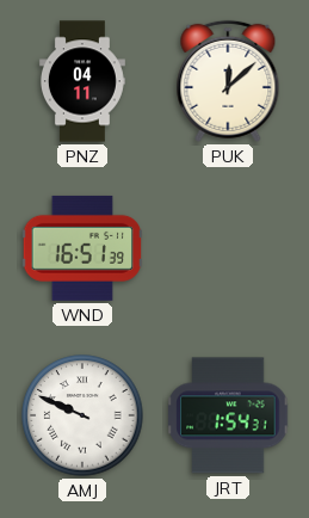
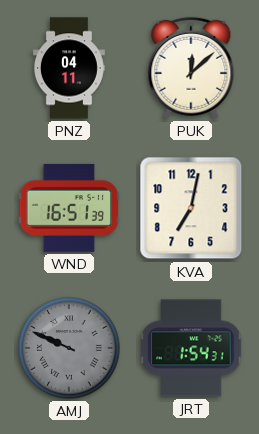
KVA: none -> 7:02
AMJ dial: white -> grey
